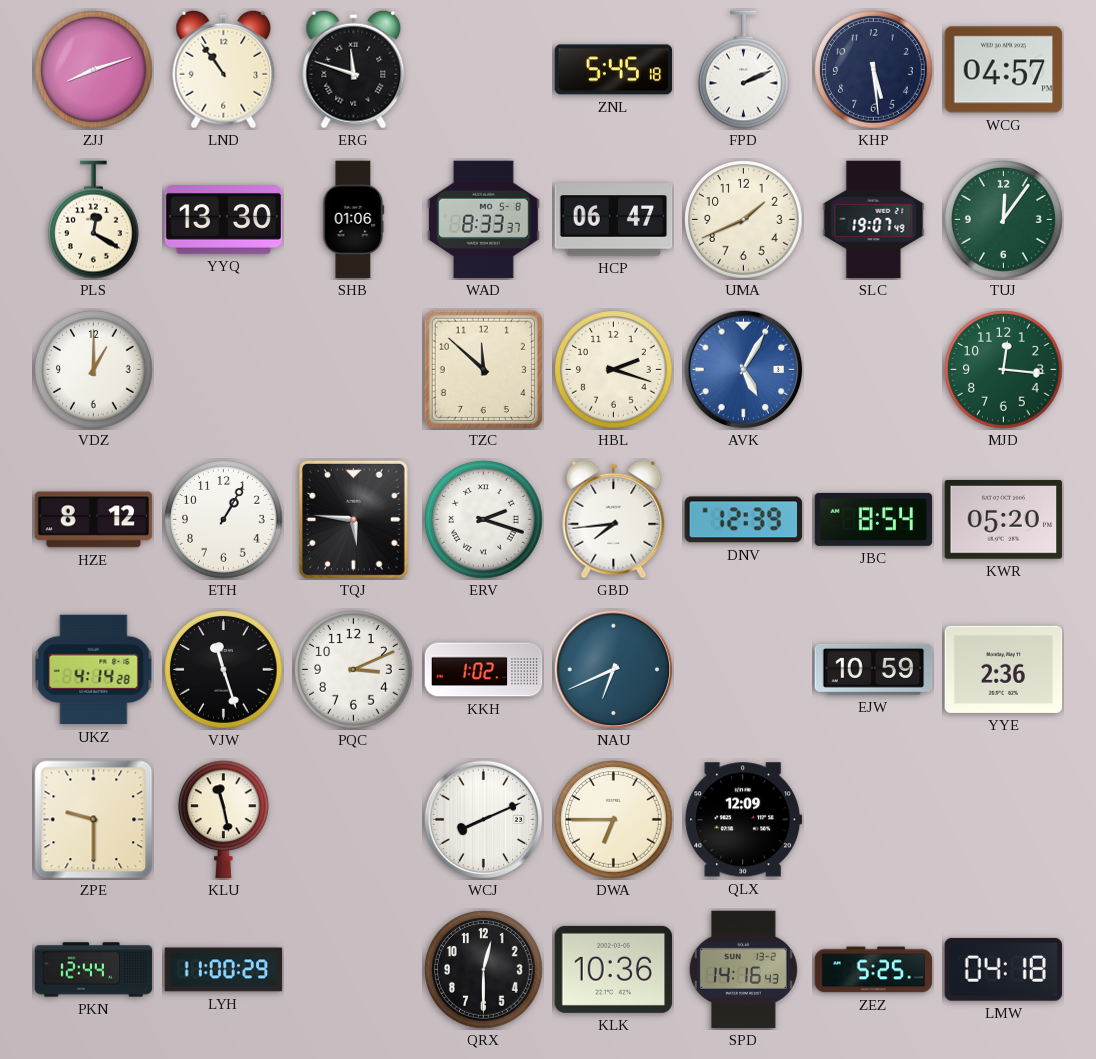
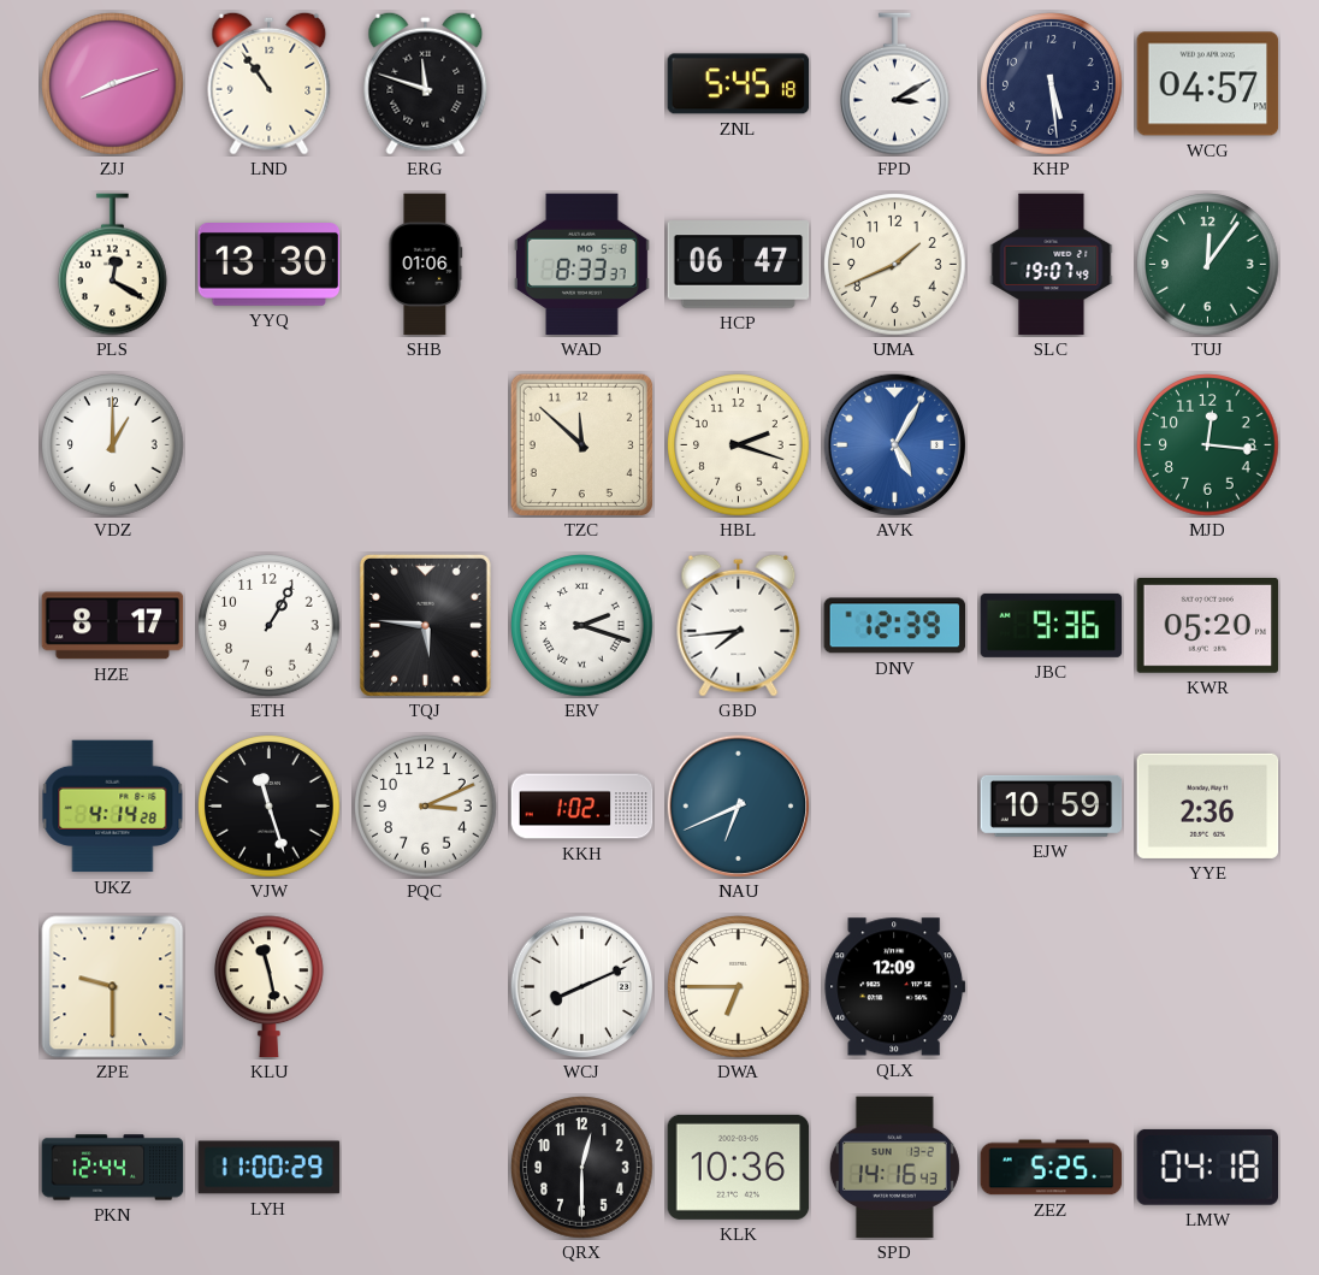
FPD: 2:11 -> 3:10
HZE: 8:12 -> 8:17
JBC: 8:54 -> 9:36
